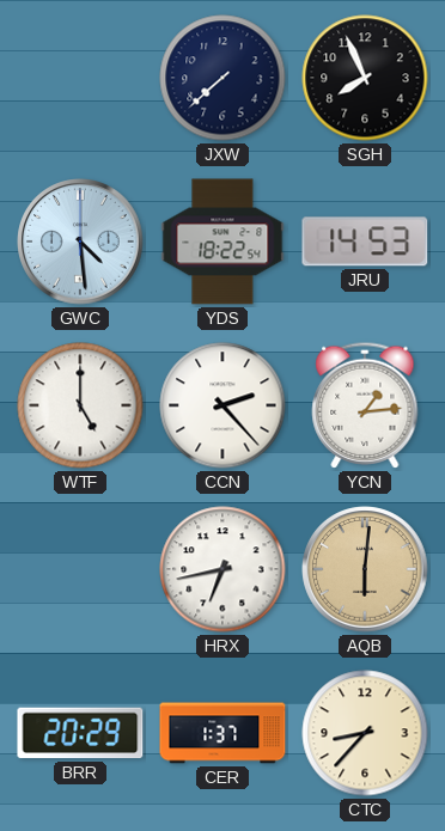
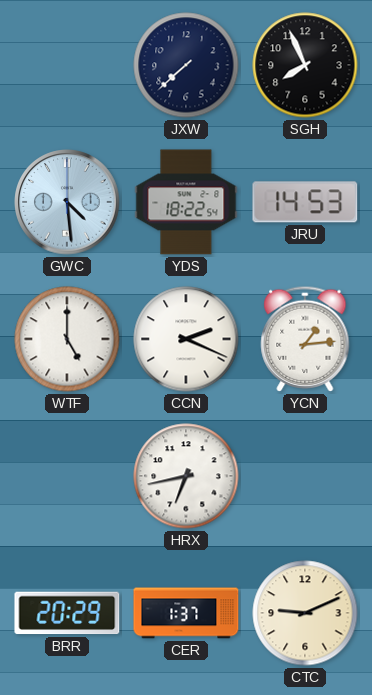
CCN: 2:23 -> 2:19
AQB: 6:01 -> none
CTC: 8:37 -> 9:11
